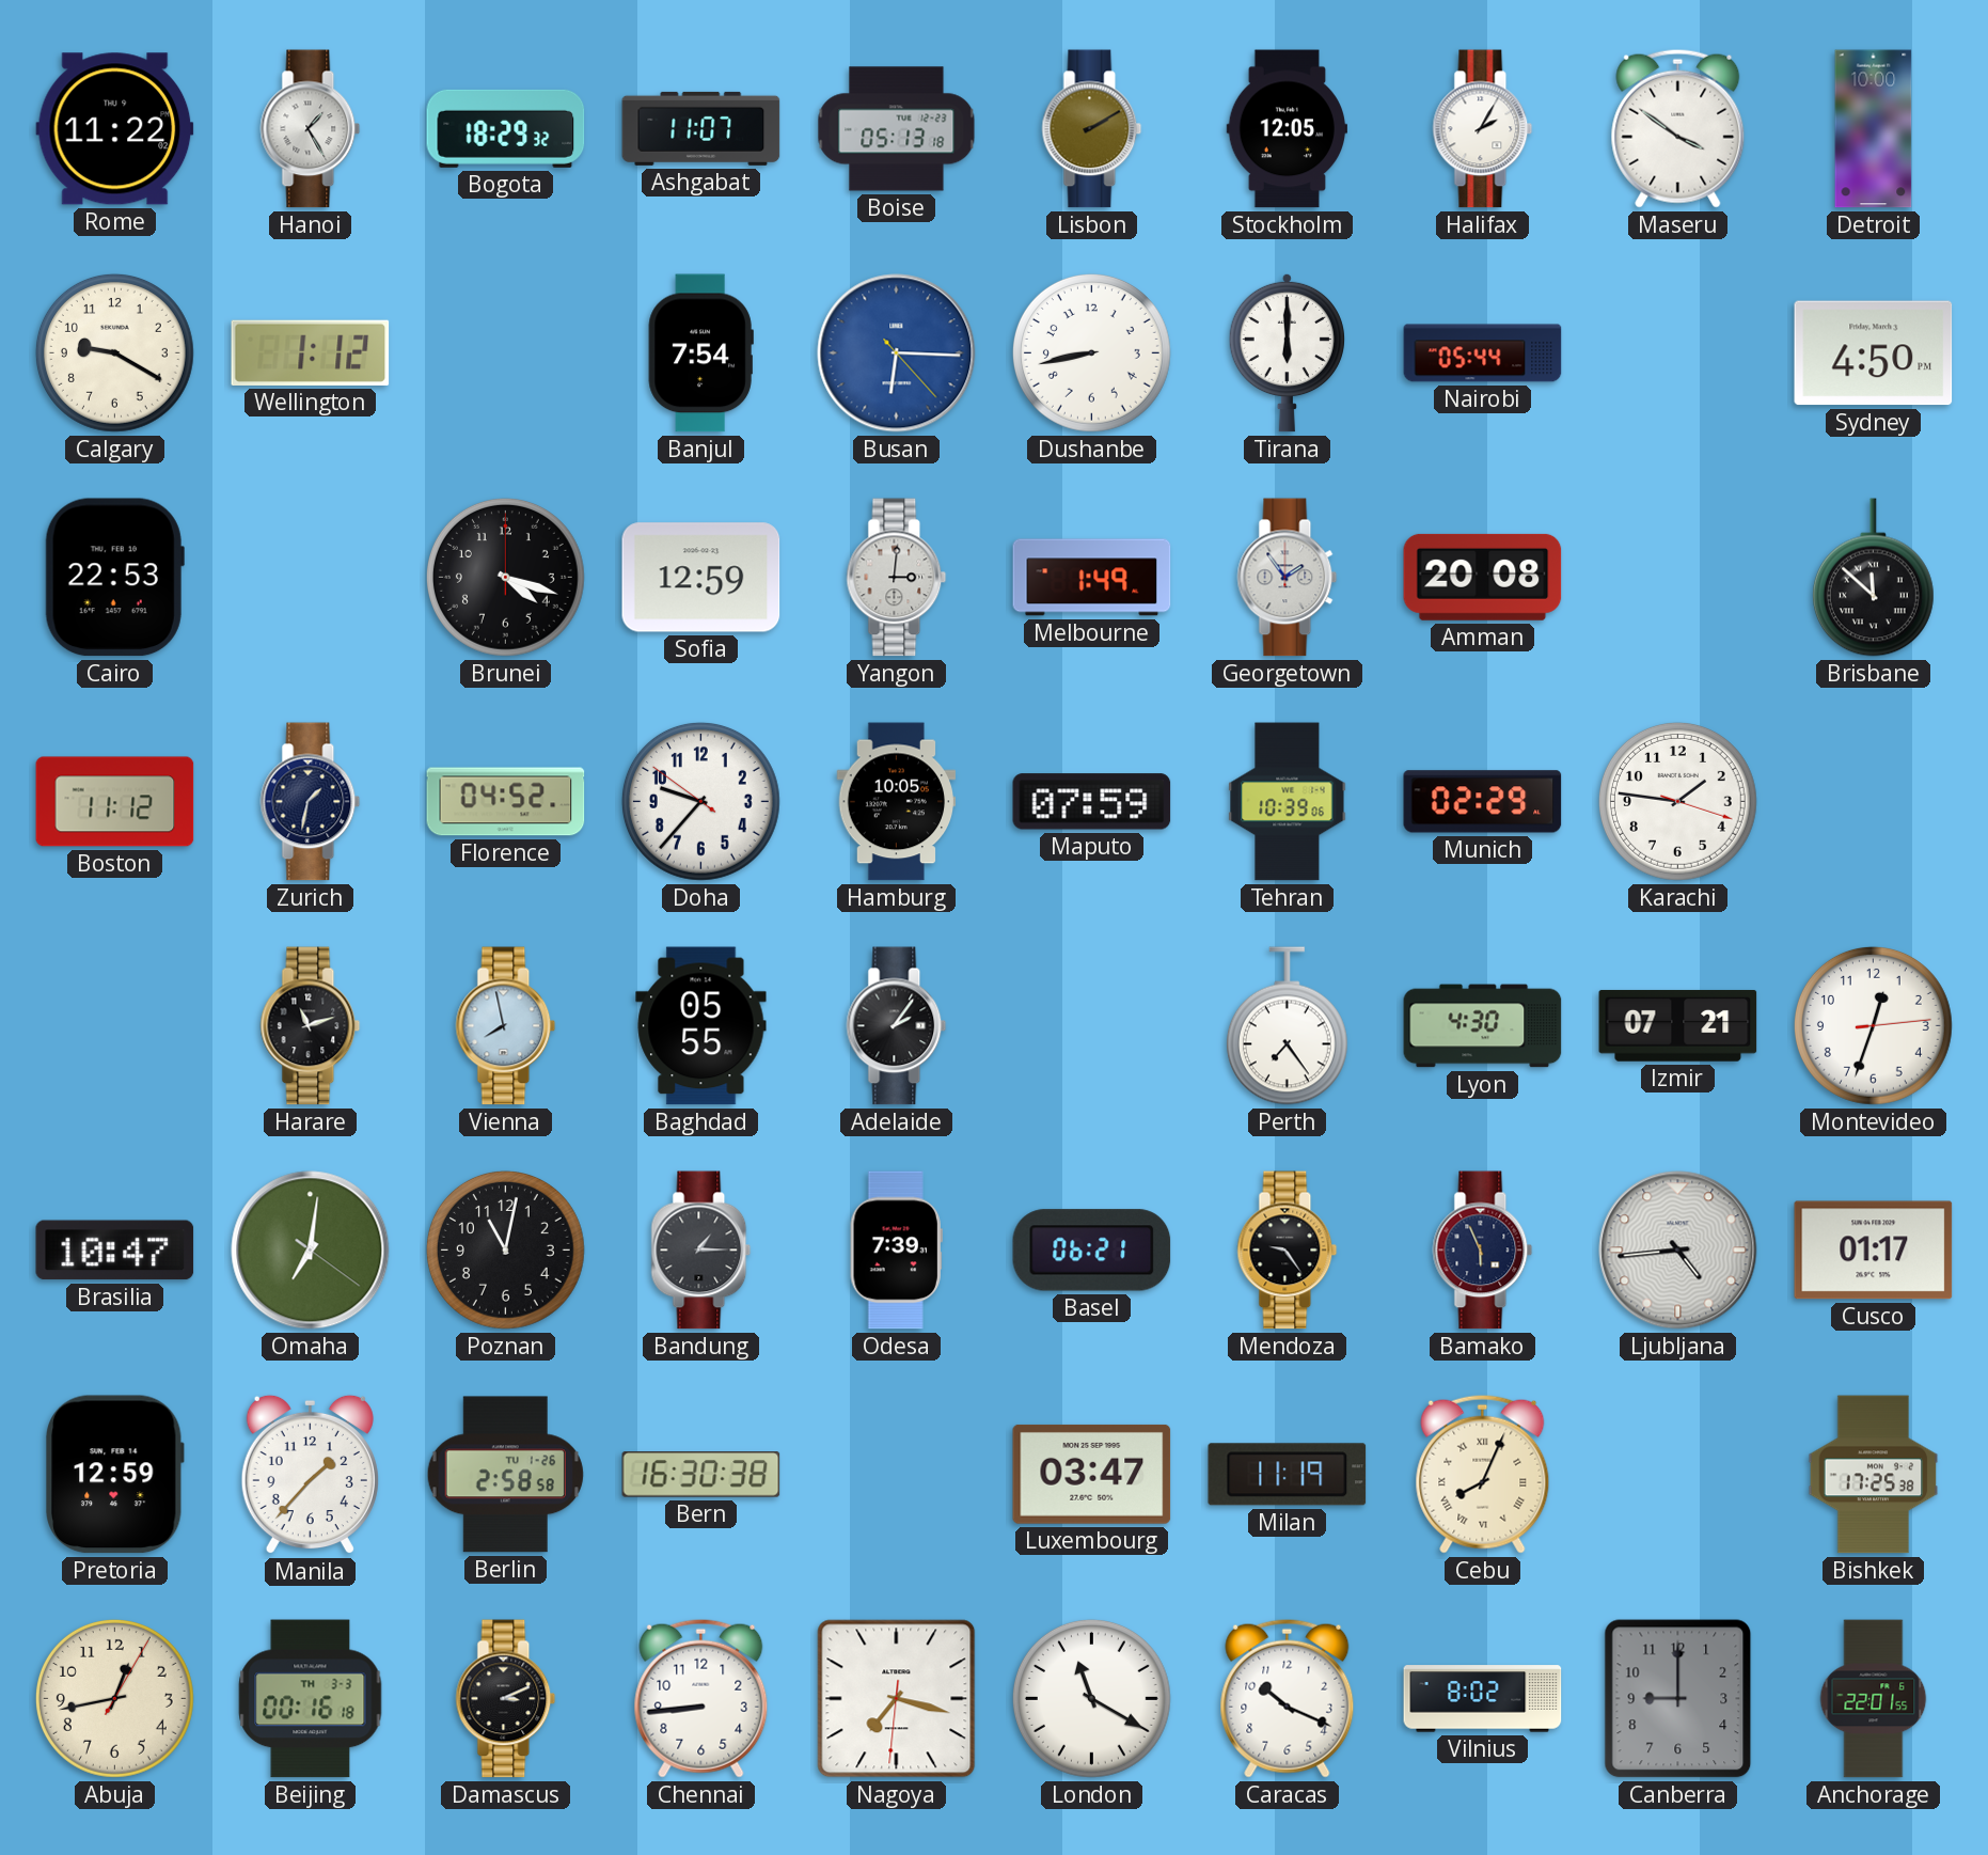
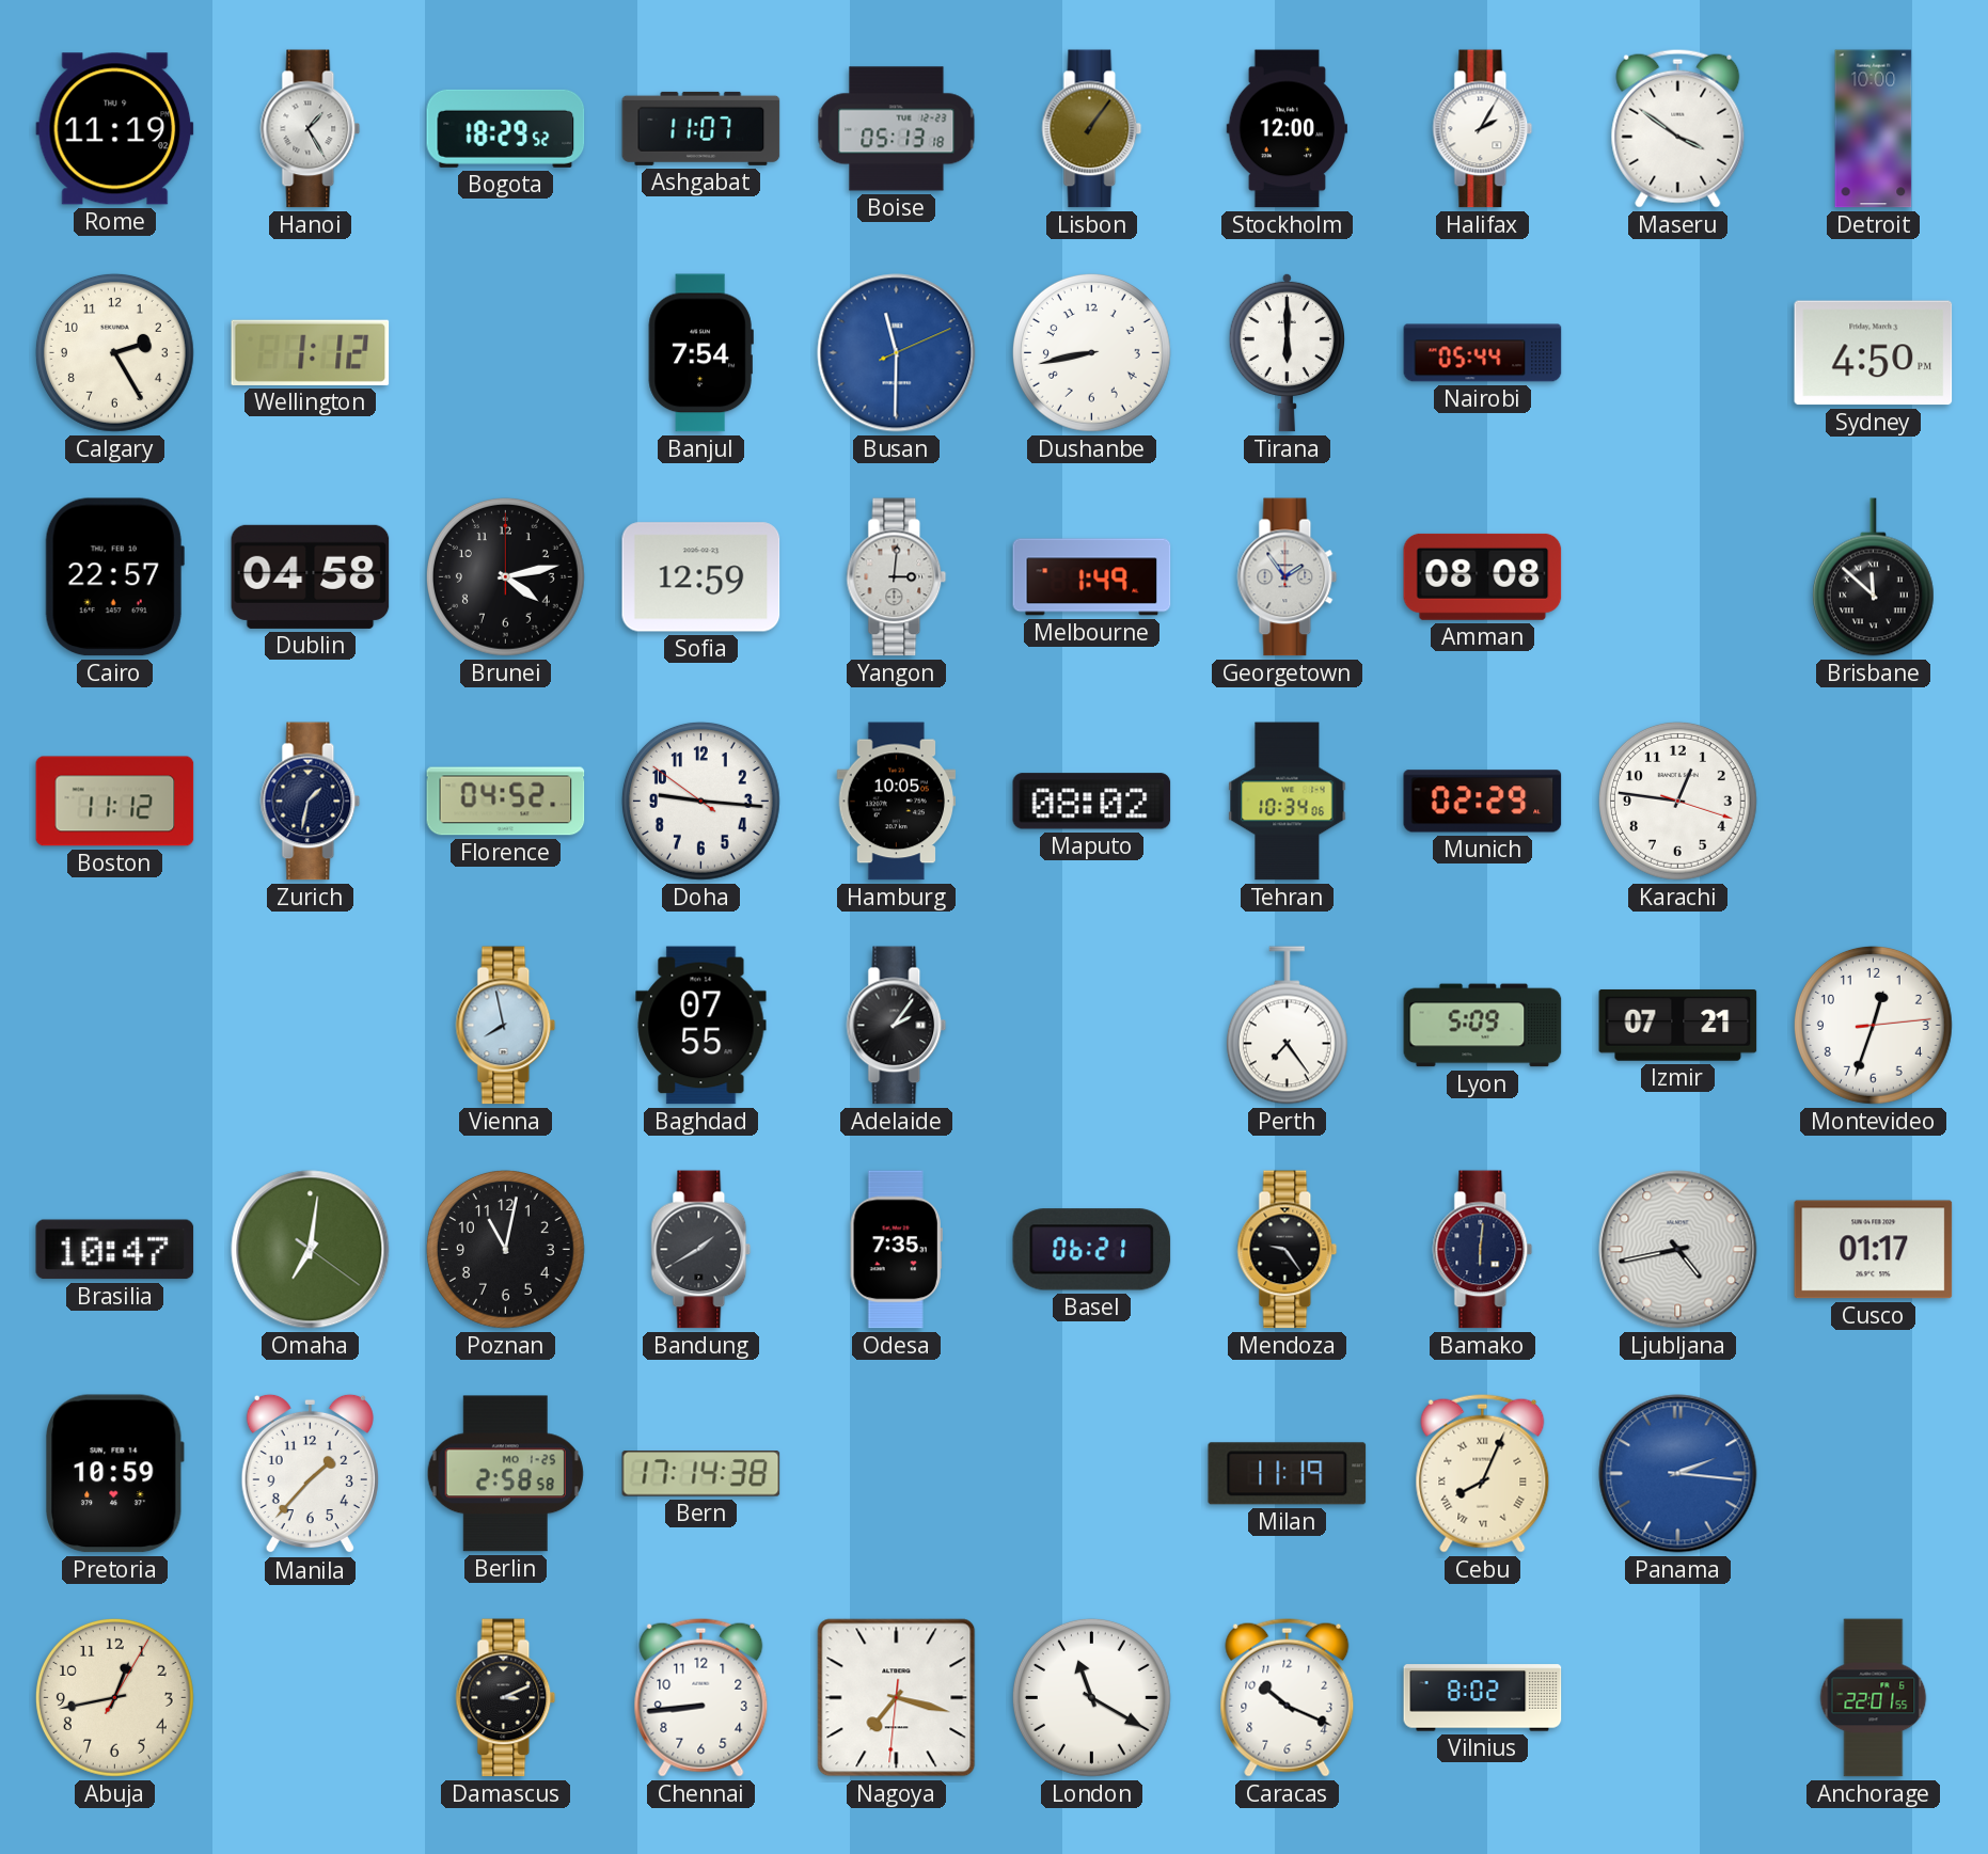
Rome: 11:22 -> 11:19
Bogota: 18:29:32 -> 18:29:52
Lisbon: 2:10 -> 1:06
Stockholm: 12:05 -> 12:00
Calgary: 9:20 -> 2:25
Busan: 6:15 -> 11:30
Cairo: 22:53 -> 22:57
Dublin: none -> 04:58
Brunei: 4:18 -> 4:13
Amman: 20:08 -> 08:08
Doha: 9:36 -> 9:15
Maputo: 07:59 -> 08:02
Tehran: 10:39 -> 10:34
Karachi: 1:46 -> 12:46
Harare: 11:12 -> none
Baghdad: 05:55 -> 07:55
Lyon: 4:30 -> 5:09
Bandung: 1:15 -> 1:40
Odesa: 7:39 -> 7:35
Bamako: 5:56 -> 6:01
Ljubljana: 4:44 -> 4:43
Pretoria: 12:59 -> 10:59
Berlin date: TU 1-26 -> MO 1-25
Bern: 16:30 -> 17:14
Luxembourg: 03:47 -> none
Panama: none -> 2:16
Bishkek: 17:25 -> none
Beijing: 00:16 -> none
Canberra: 9:00 -> none
